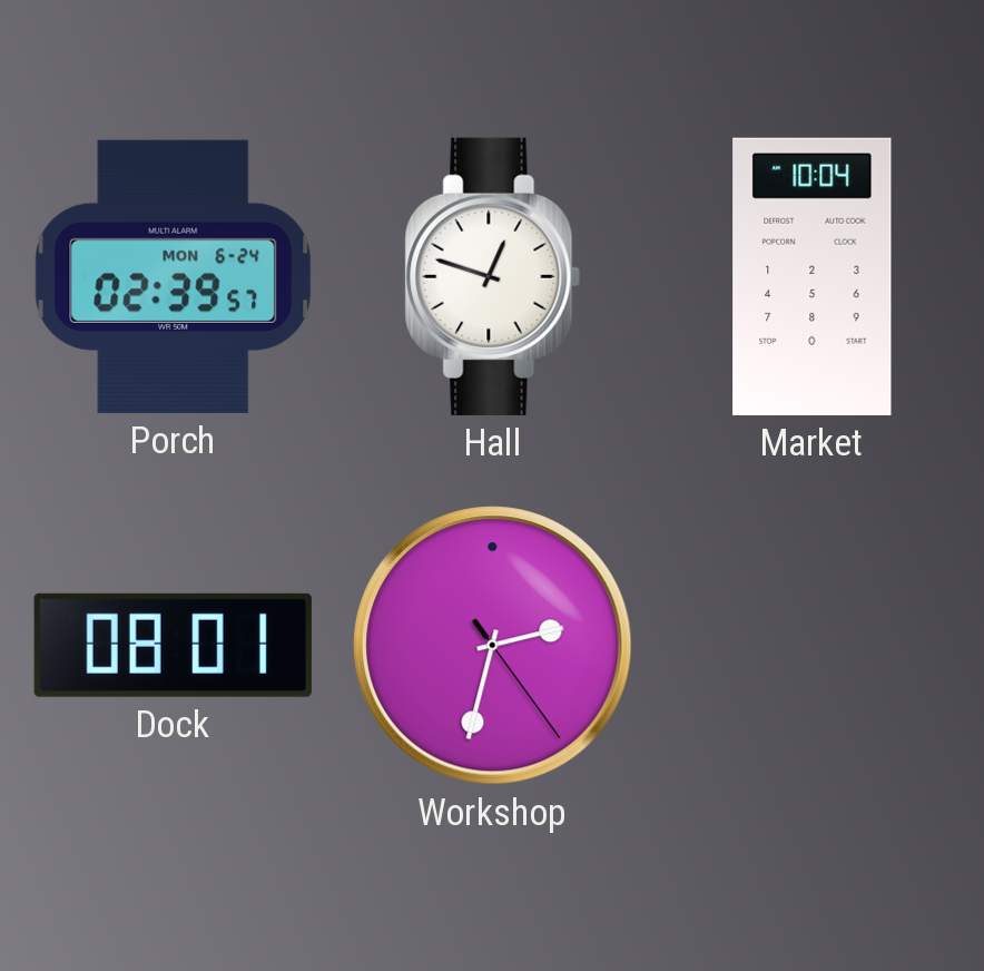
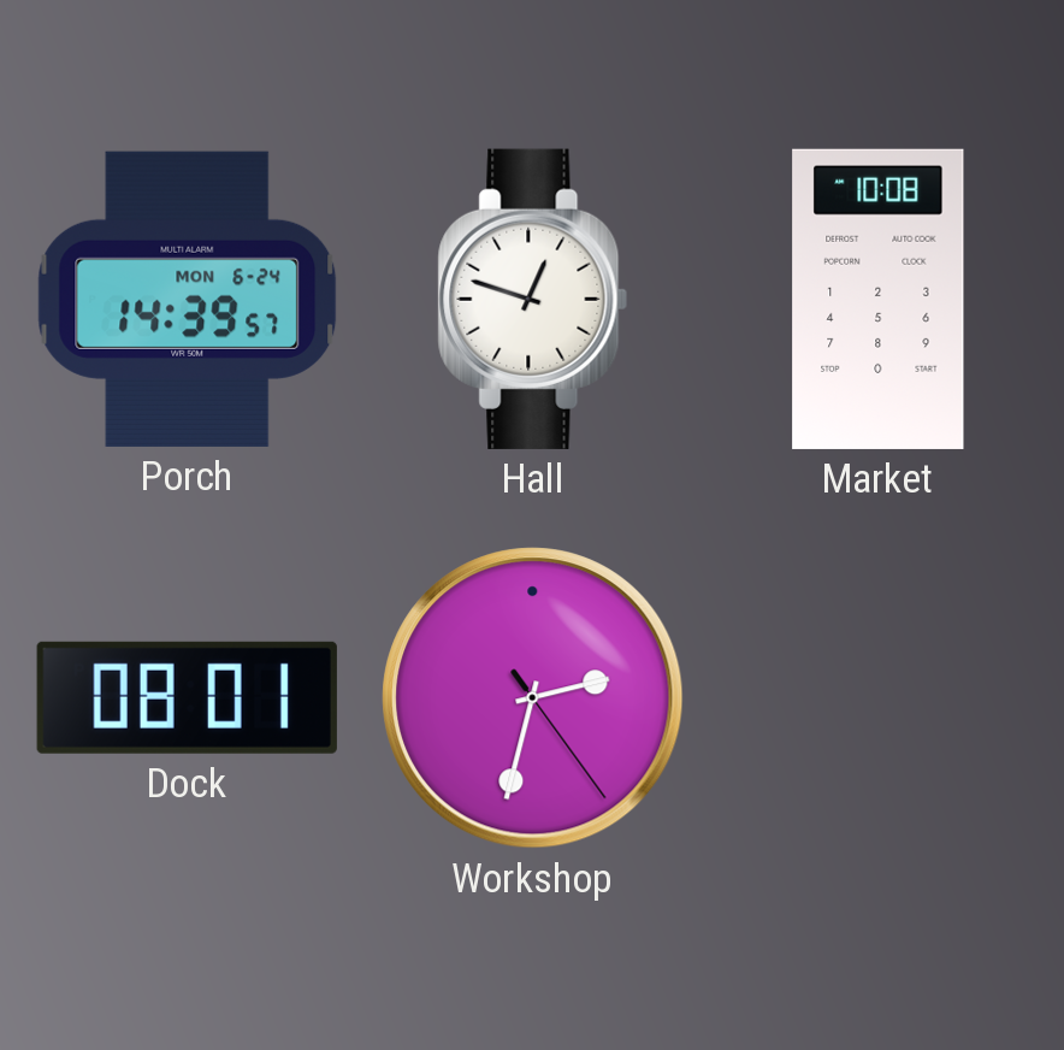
Porch: 02:39 -> 14:39
Market: 10:04 -> 10:08
